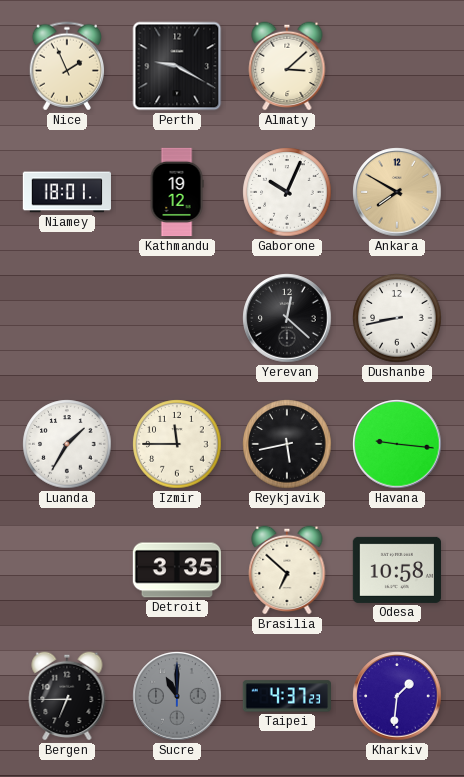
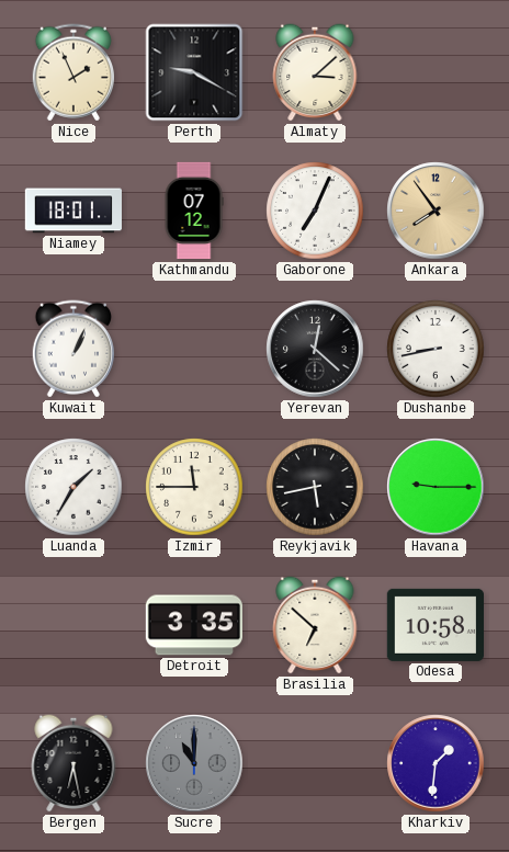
Kathmandu: 19:12 -> 07:12
Gaborone: 10:04 -> 7:04
Ankara: 7:50 -> 7:54
Kuwait: none -> 1:04
Havana: 9:16 -> 9:15
Bergen: 6:45 -> 6:28
Taipei: 4:37 -> none
